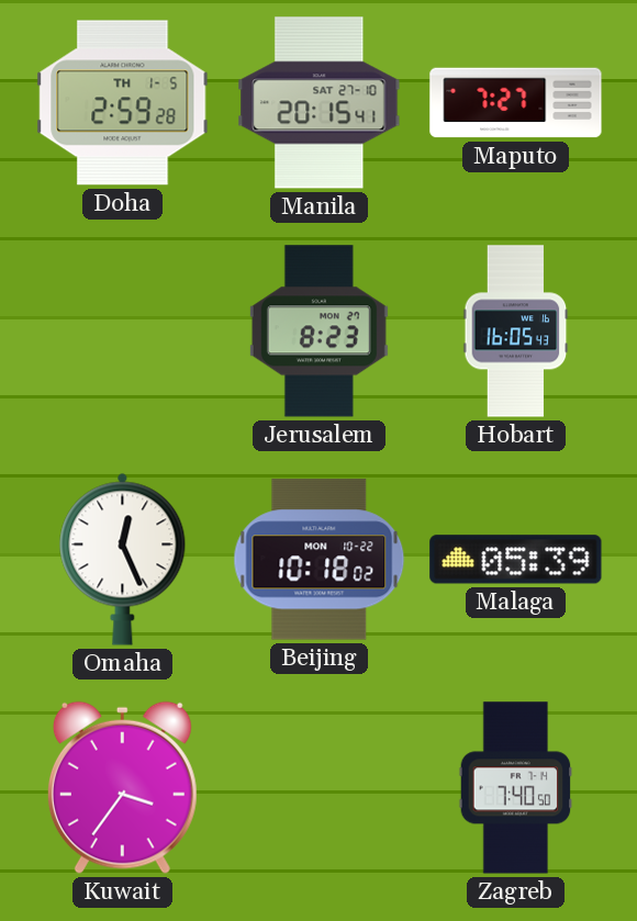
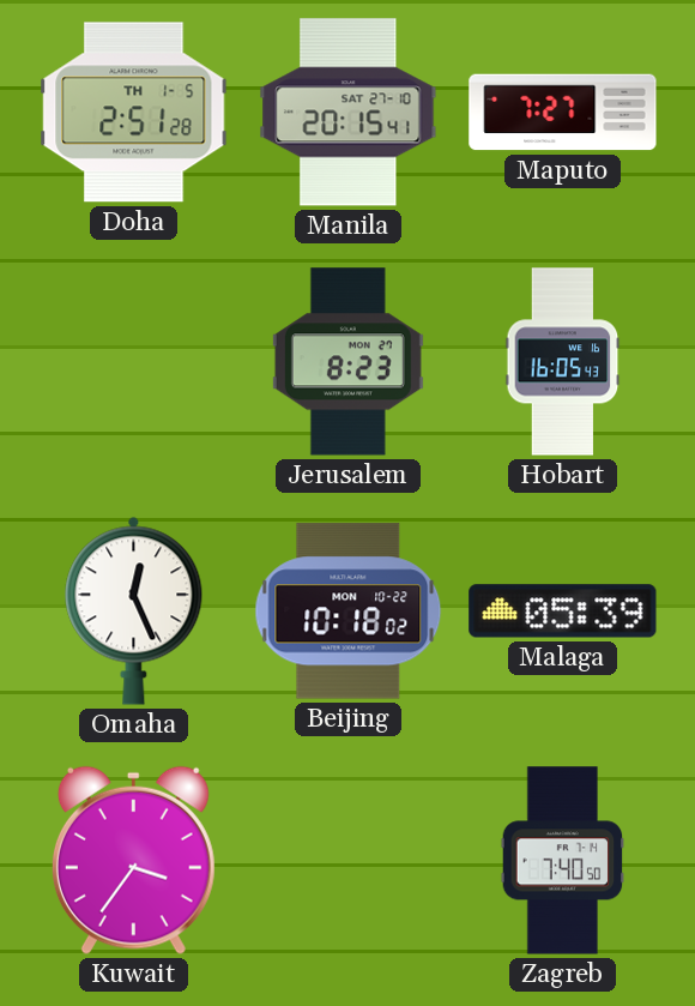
Doha: 2:59 -> 2:51
